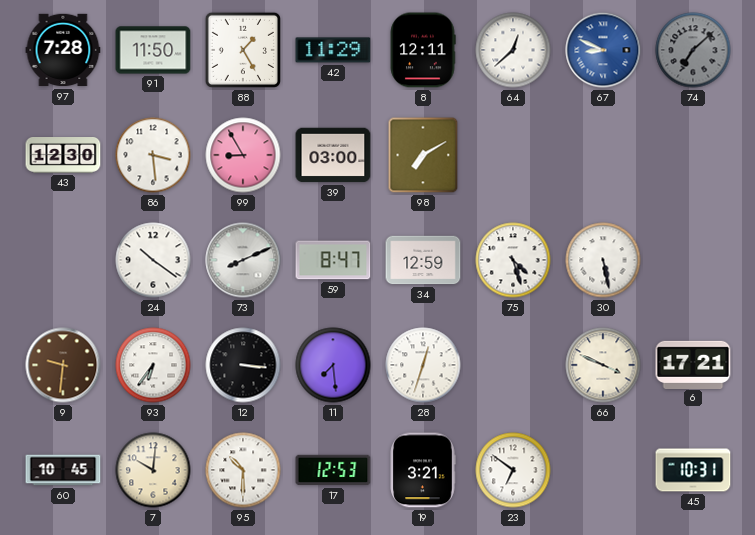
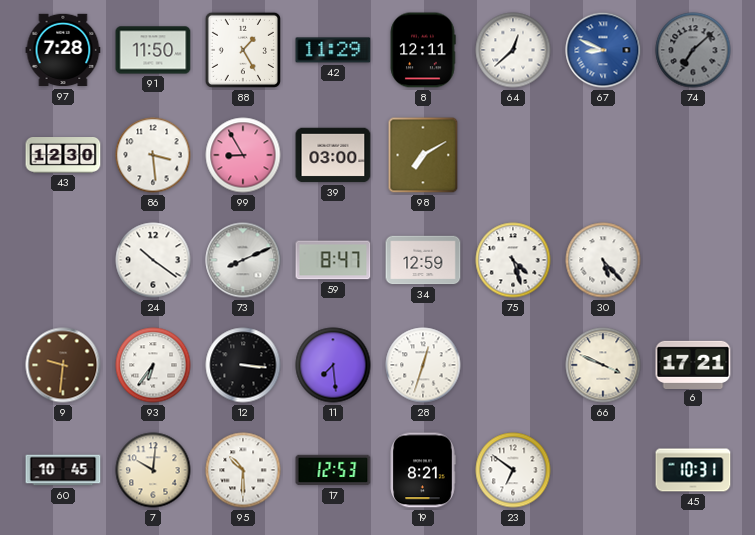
30: 5:28 -> 5:23
19: 3:21 -> 8:21
